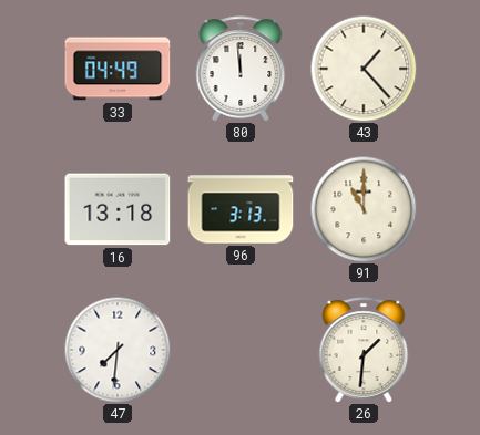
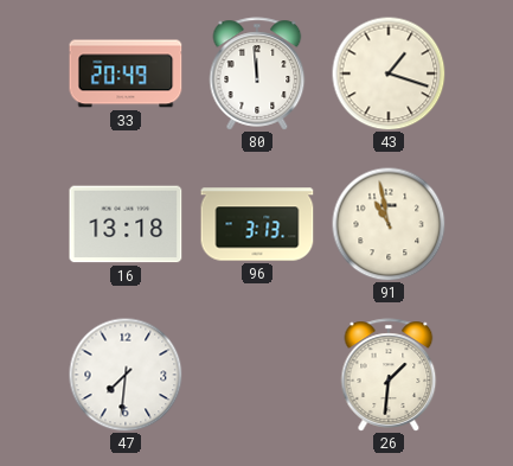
33: 04:49 -> 20:49
43: 1:23 -> 1:18
91: 11:00 -> 10:58
